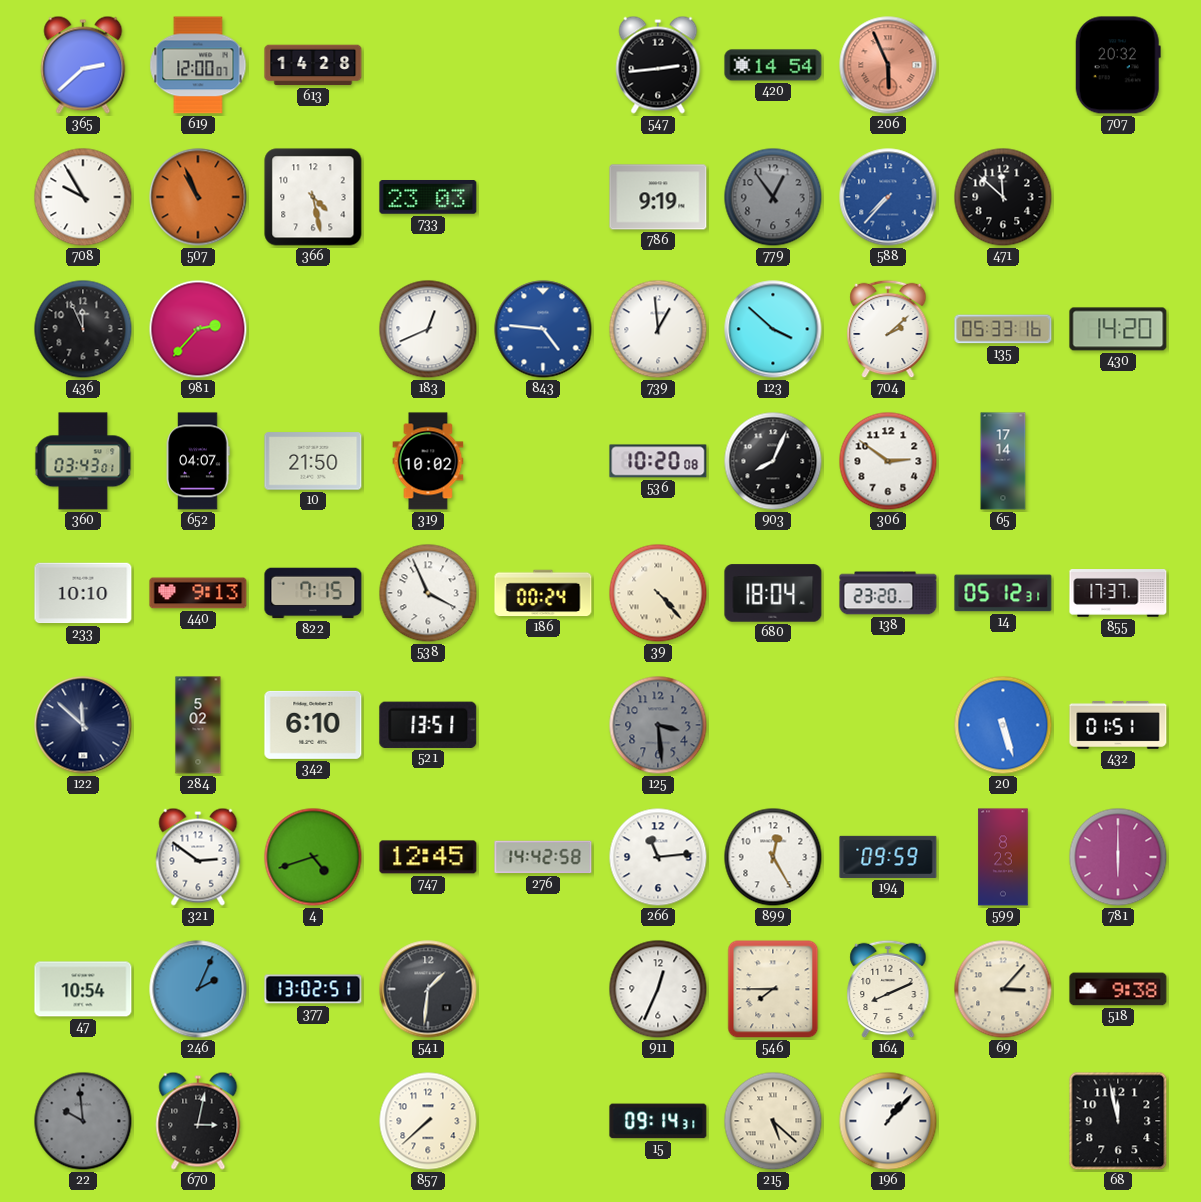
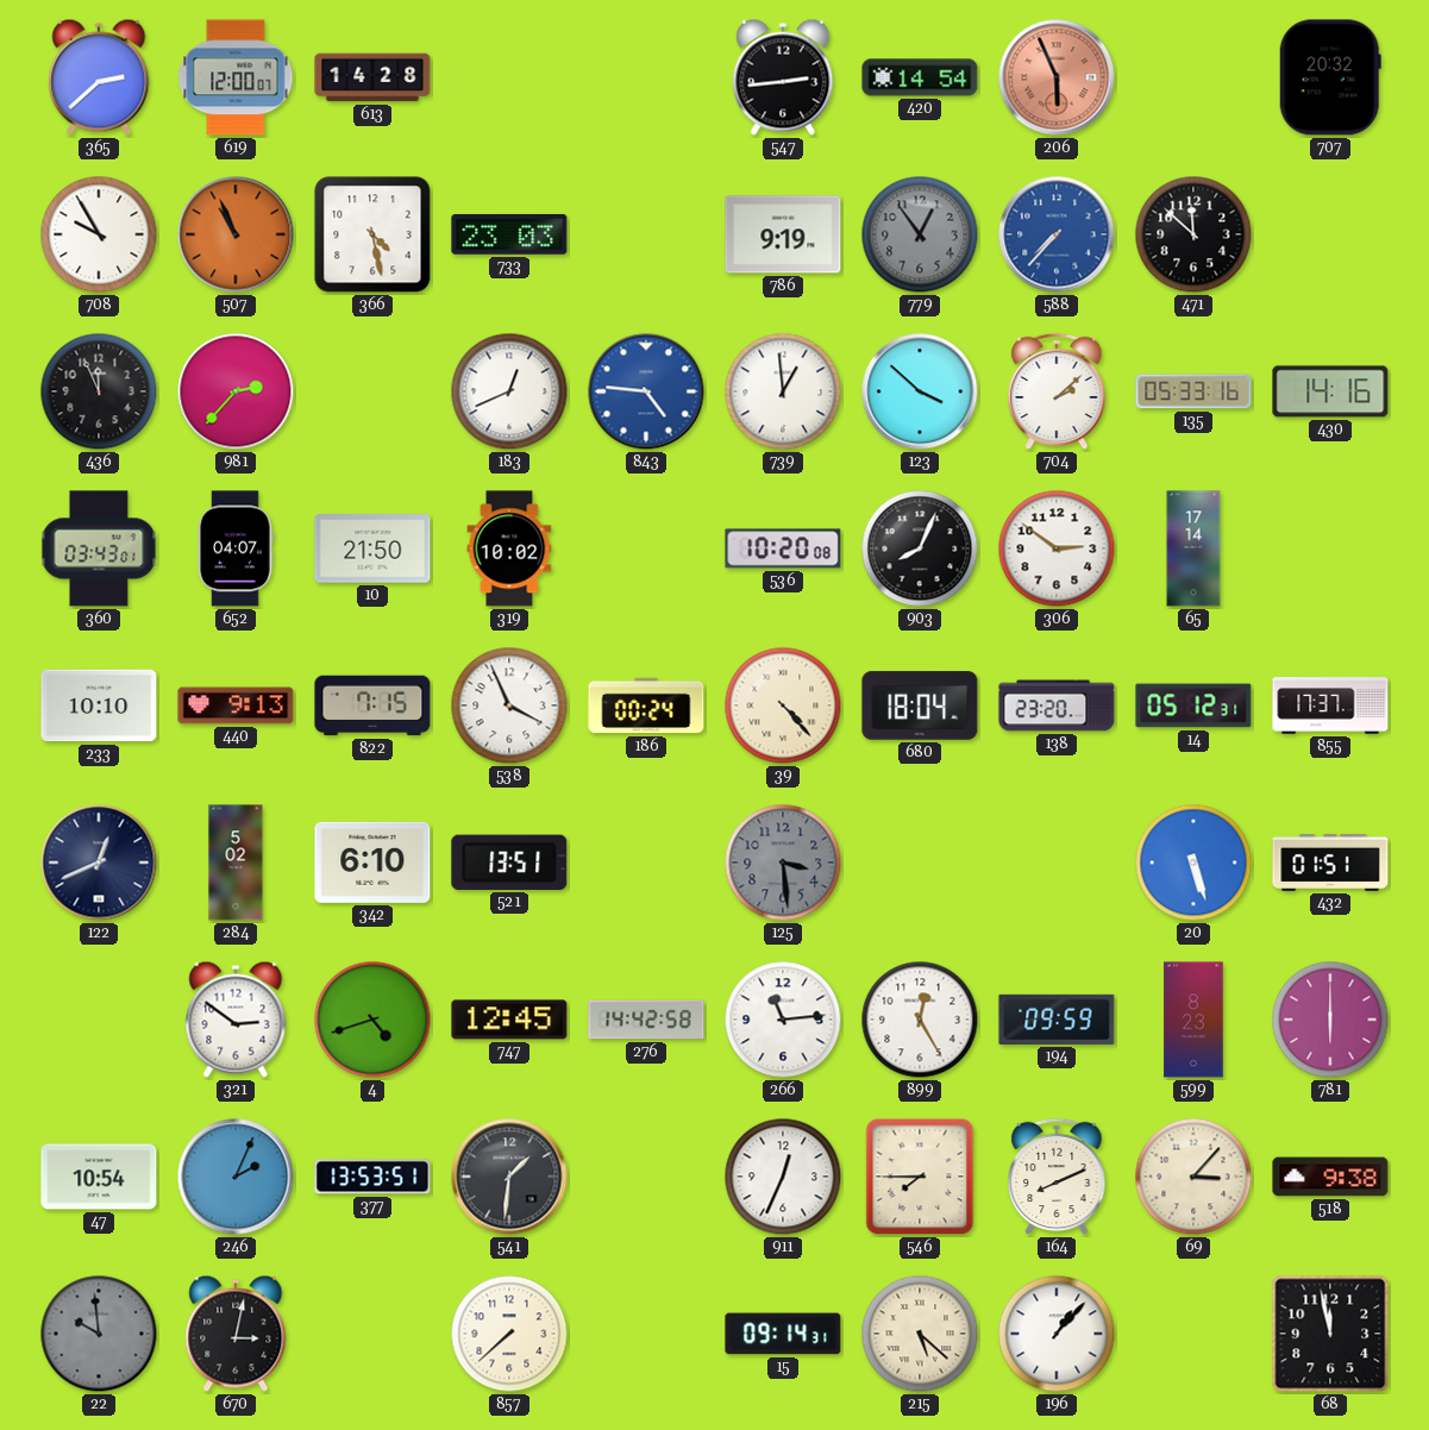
430: 14:20 -> 14:16
122: 11:52 -> 12:41
377: 13:02 -> 13:53
